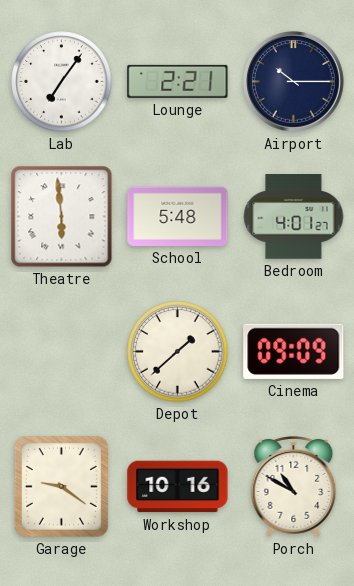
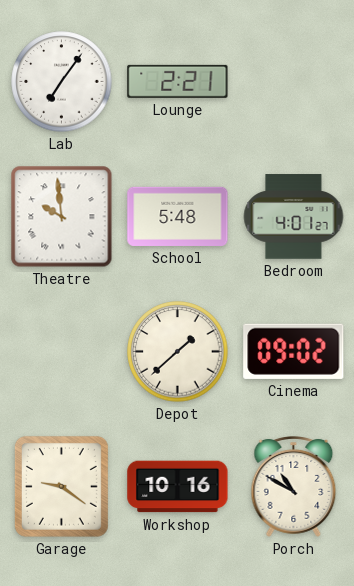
Airport: 10:15 -> none
Theatre: 5:59 -> 9:59
Cinema: 09:09 -> 09:02
